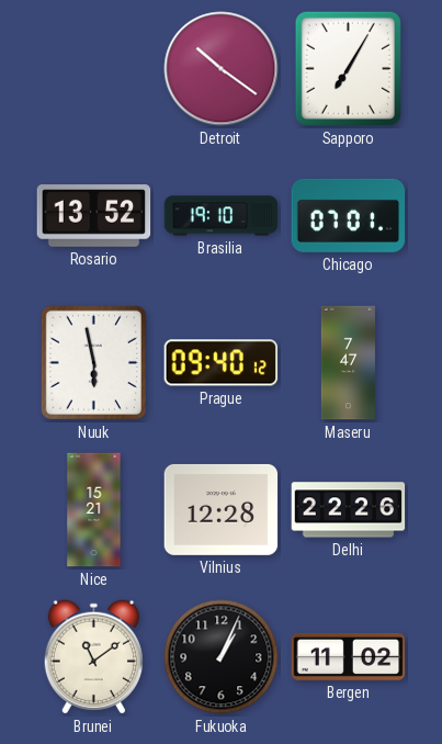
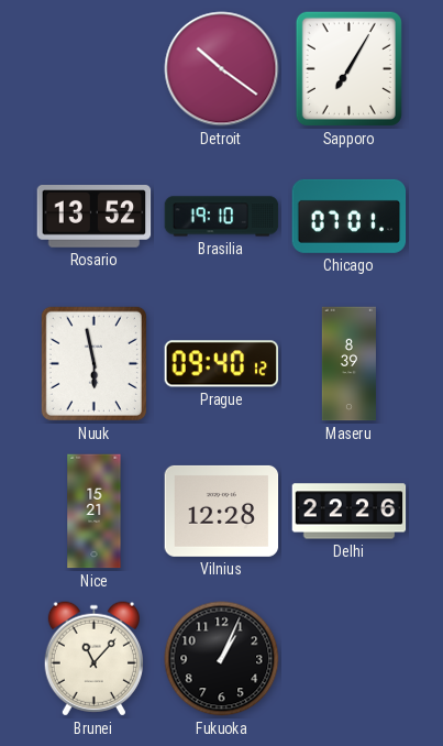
Maseru: 7:47 -> 8:39
Brunei: 11:09 -> 11:07
Bergen: 11:02 -> none
